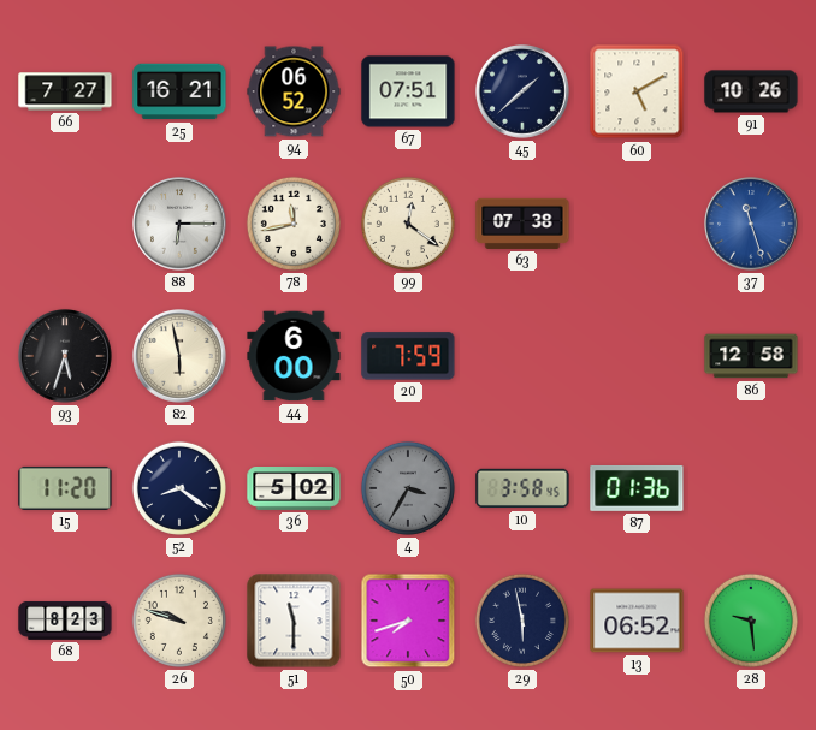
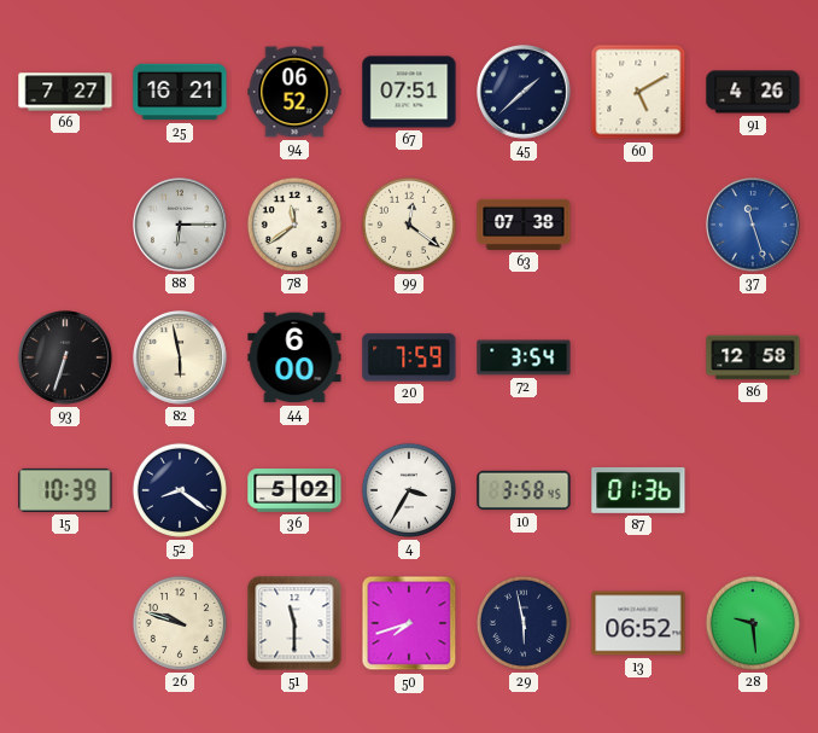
91: 10:26 -> 4:26
78: 11:43 -> 11:39
93: 5:33 -> 6:33
72: none -> 3:54
15: 11:20 -> 10:39
4 dial: grey -> white
68: 8:23 -> none
